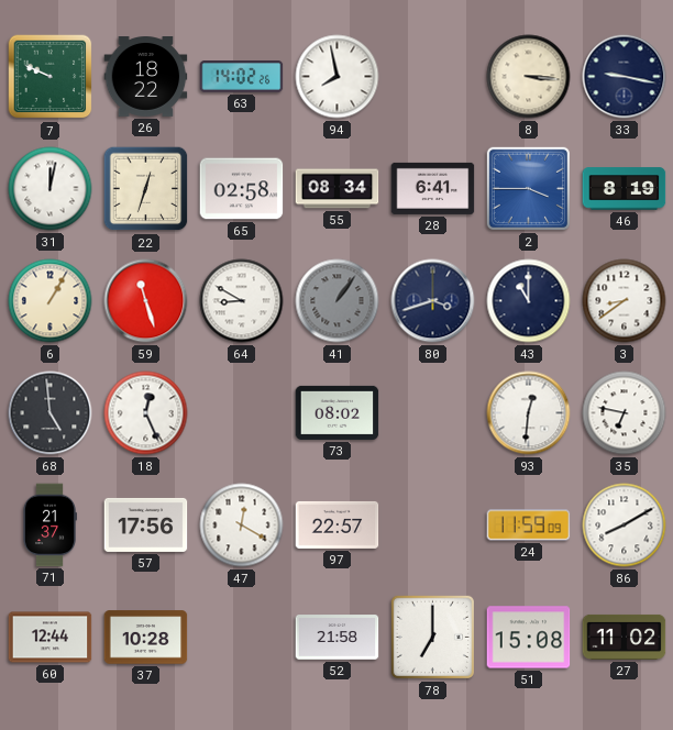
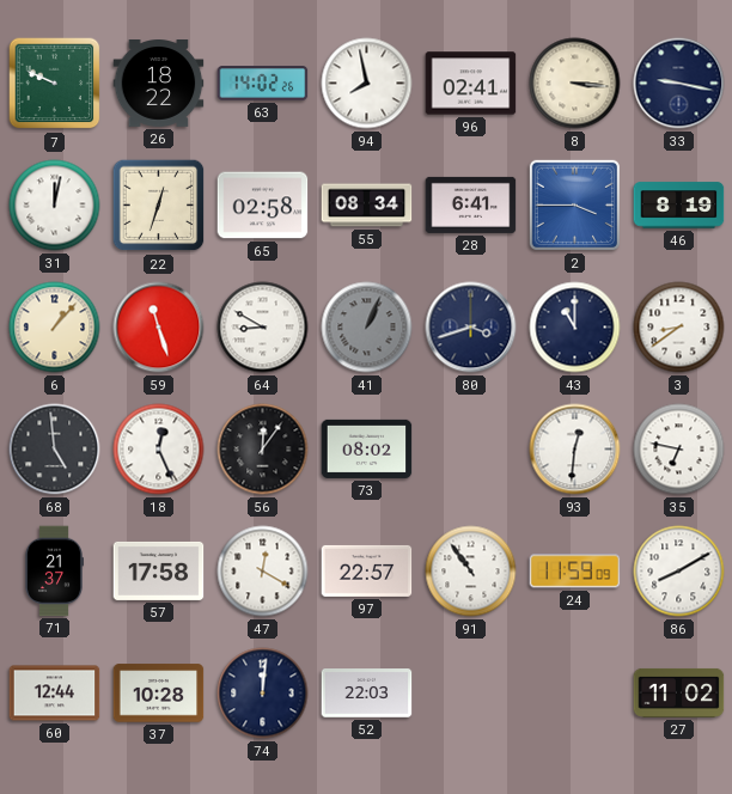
96: none -> 02:41
6: 1:05 -> 1:07
41: 1:06 -> 1:04
56: none -> 12:06
57: 17:56 -> 17:58
91: none -> 10:54
74: none -> 12:01
52: 21:58 -> 22:03
78: 7:00 -> none
51: 15:08 -> none
